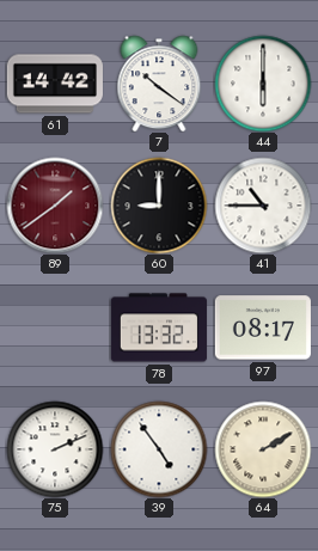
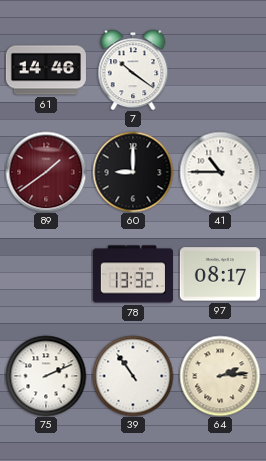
61: 14:42 -> 14:46
44: 6:00 -> none
39: 4:54 -> 10:54
64: 2:10 -> 2:14
